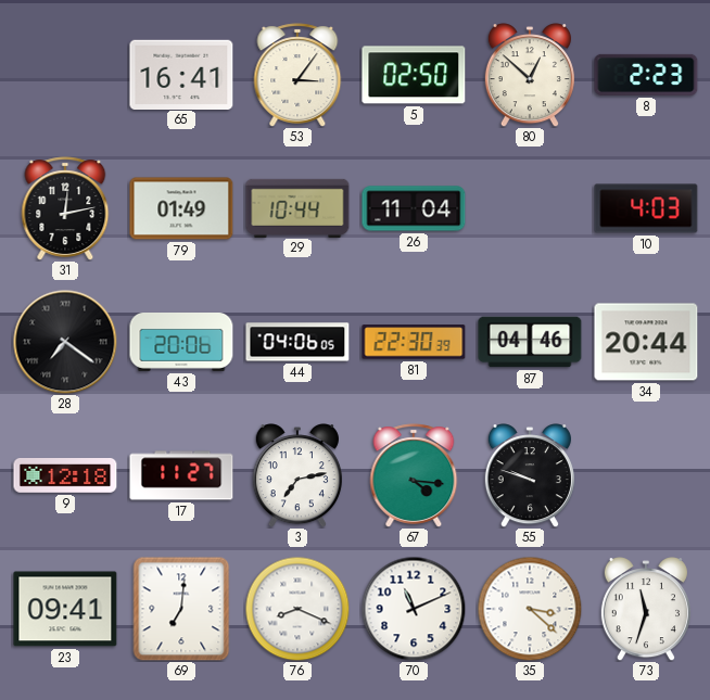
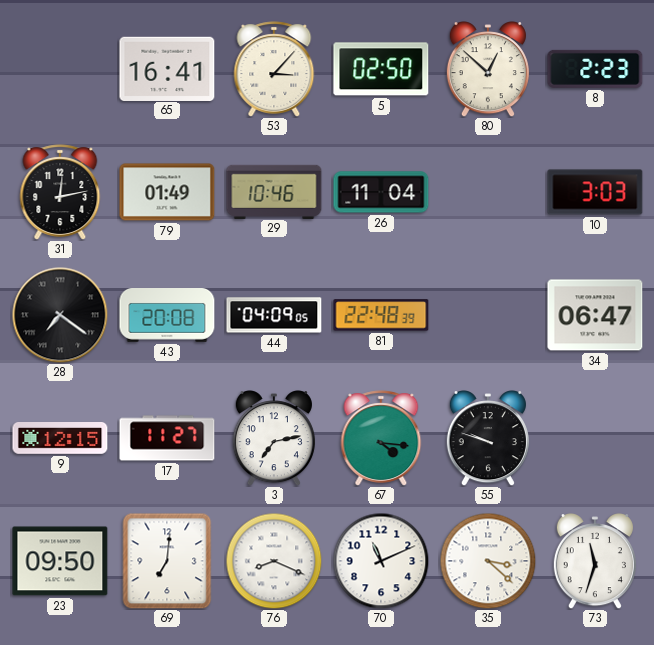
53: 3:06 -> 3:07
29: 10:44 -> 10:46
10: 4:03 -> 3:03
43: 20:06 -> 20:08
44: 04:06 -> 04:09
81: 22:30 -> 22:48
87: 04:46 -> none
34: 20:44 -> 06:47
9: 12:18 -> 12:15
23: 09:41 -> 09:50
